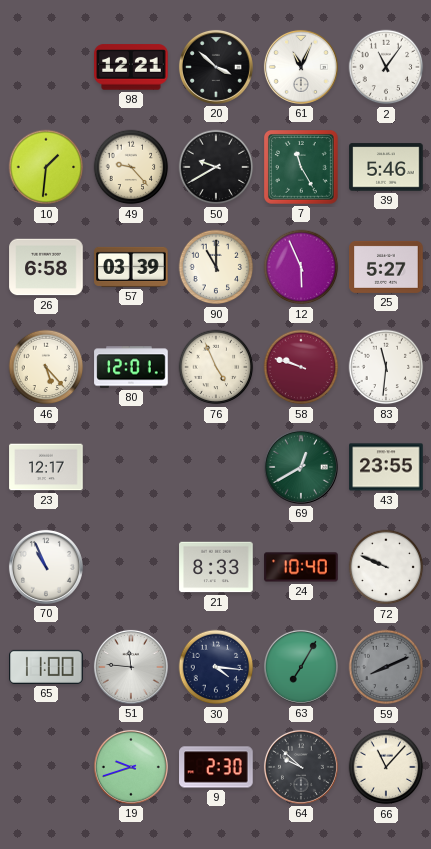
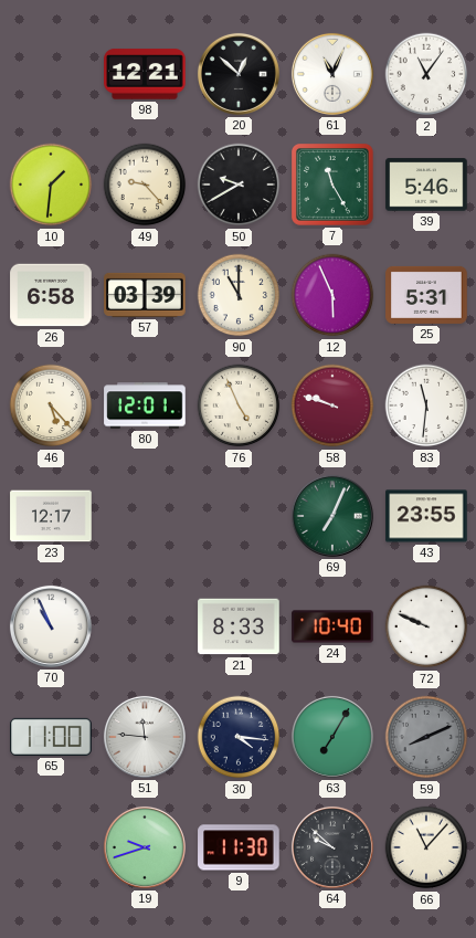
20: 3:52 -> 12:52
25: 5:27 -> 5:31
69: 12:40 -> 7:04
9: 2:30 -> 11:30
